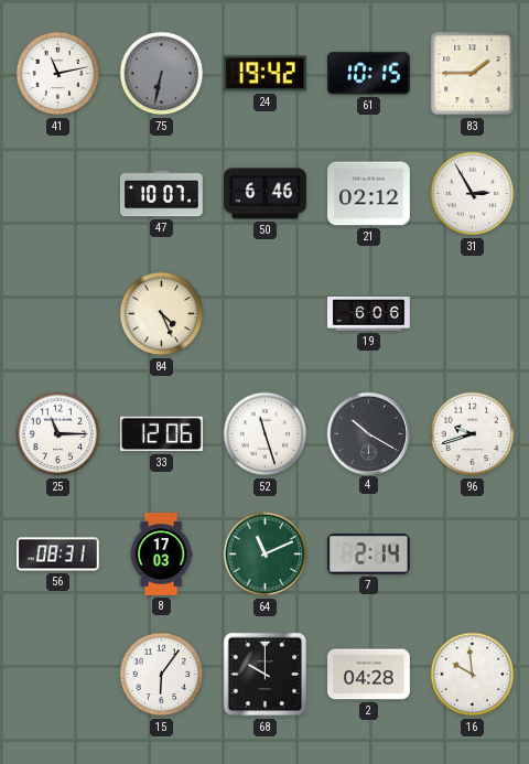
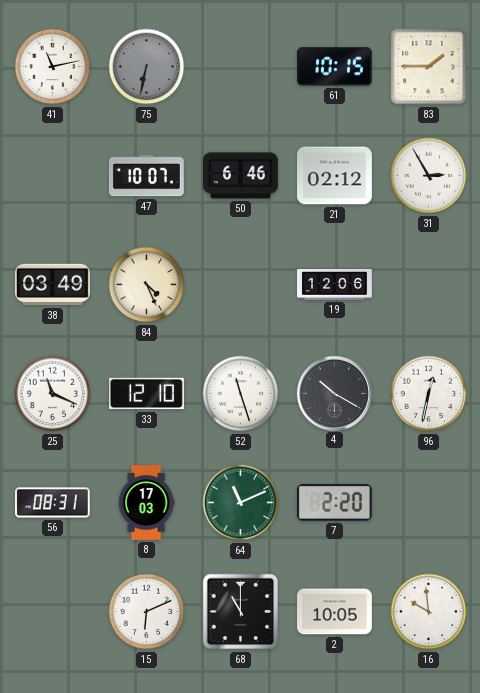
24: 19:42 -> none
38: none -> 03:49
19: 6:06 -> 12:06
25: 11:15 -> 11:19
33: 12:06 -> 12:10
96: 9:42 -> 12:32
7: 2:14 -> 2:20
15: 6:06 -> 6:11
68: 10:00 -> 11:00
2: 04:28 -> 10:05
